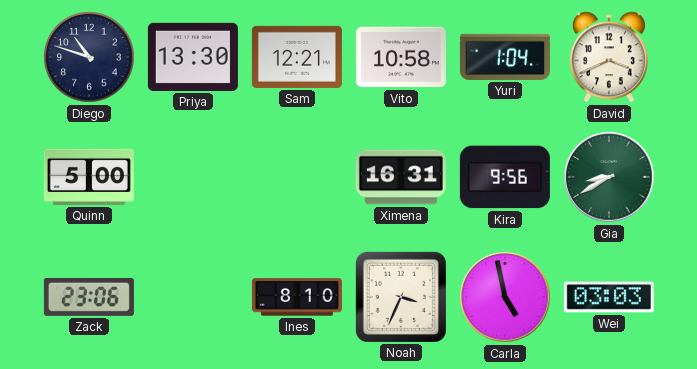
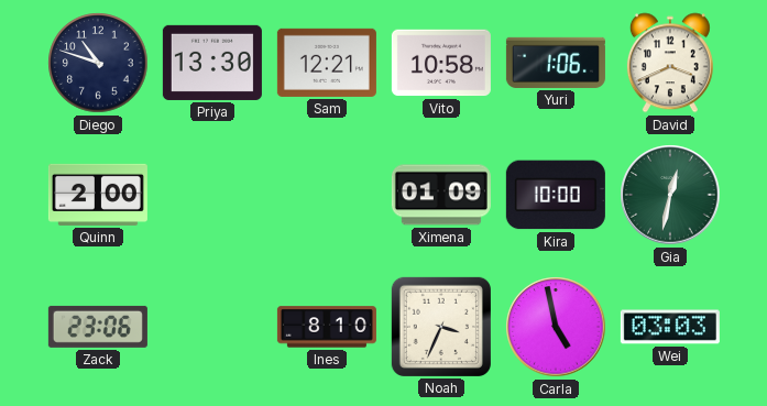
Yuri: 1:04 -> 1:06
Quinn: 5:00 -> 2:00
Ximena: 16:31 -> 01:09
Kira: 9:56 -> 10:00
Gia: 8:40 -> 12:32
